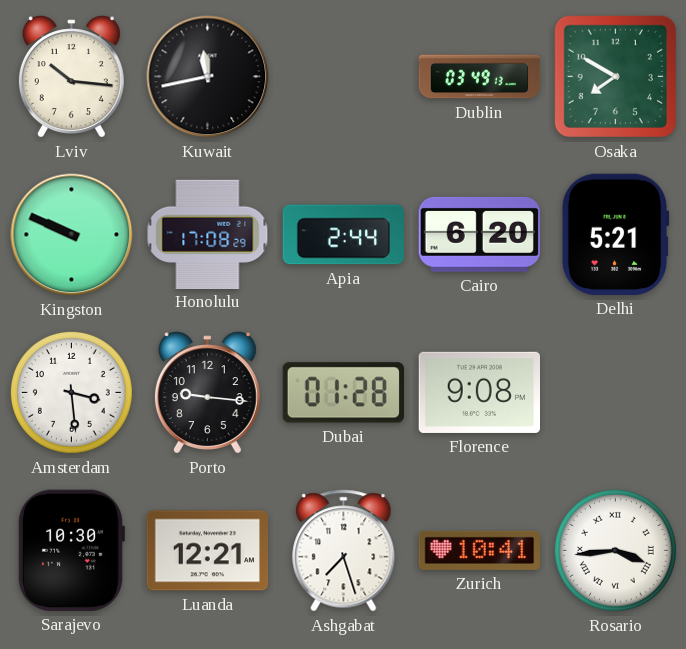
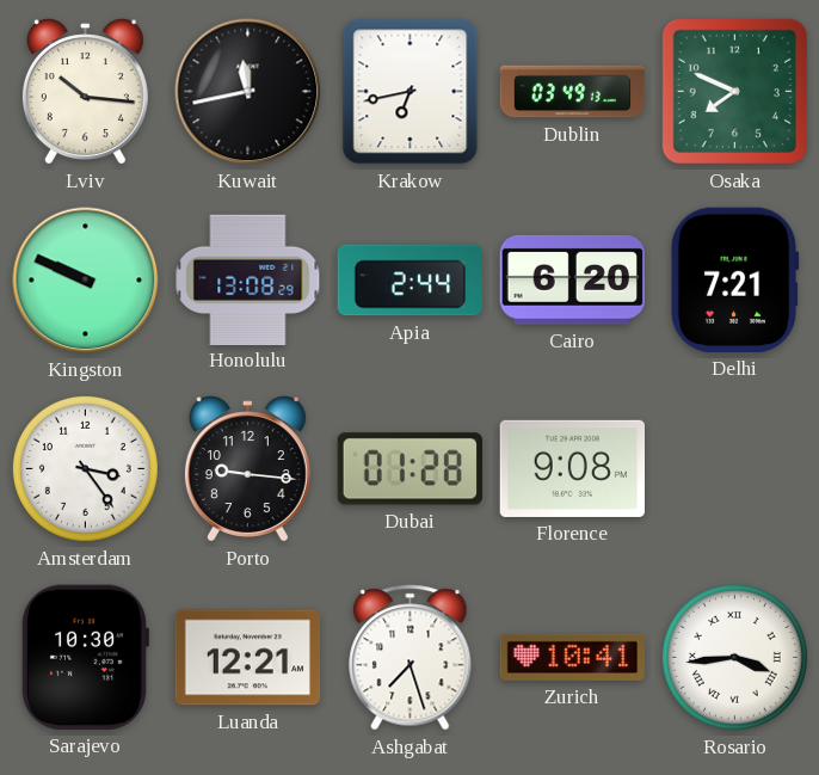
Krakow: none -> 6:43
Osaka: 7:50 -> 7:49
Honolulu: 17:08 -> 13:08
Delhi: 5:21 -> 7:21
Amsterdam: 3:29 -> 3:24
